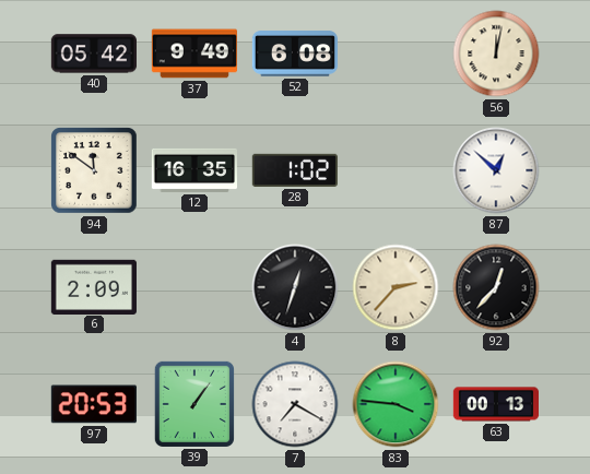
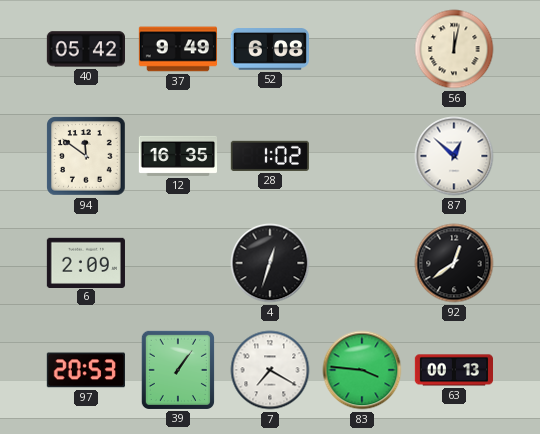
8: 2:37 -> none
92: 12:37 -> 12:39
